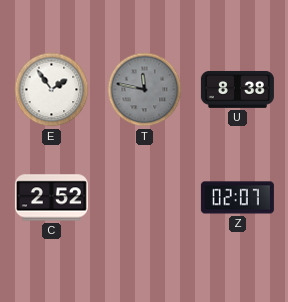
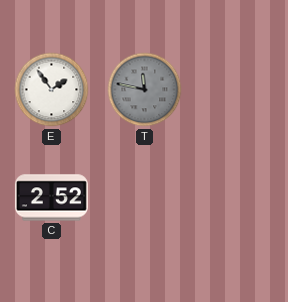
U: 8:38 -> none
Z: 02:07 -> none
